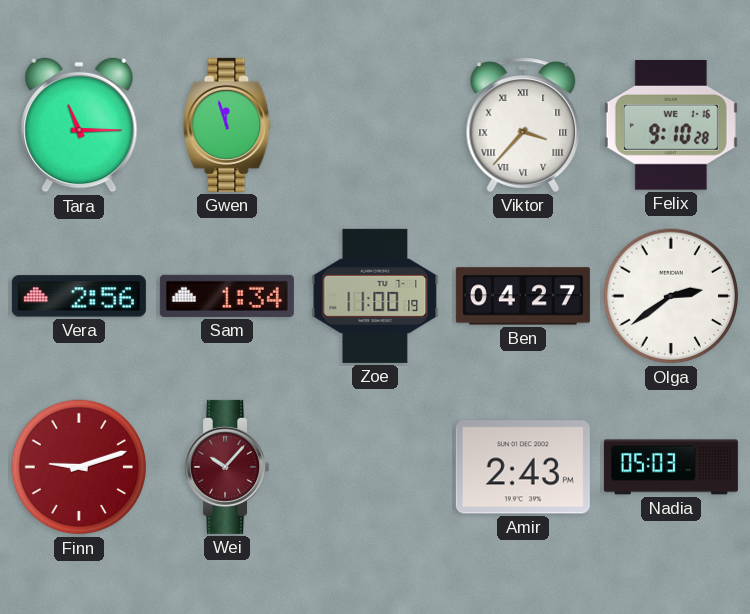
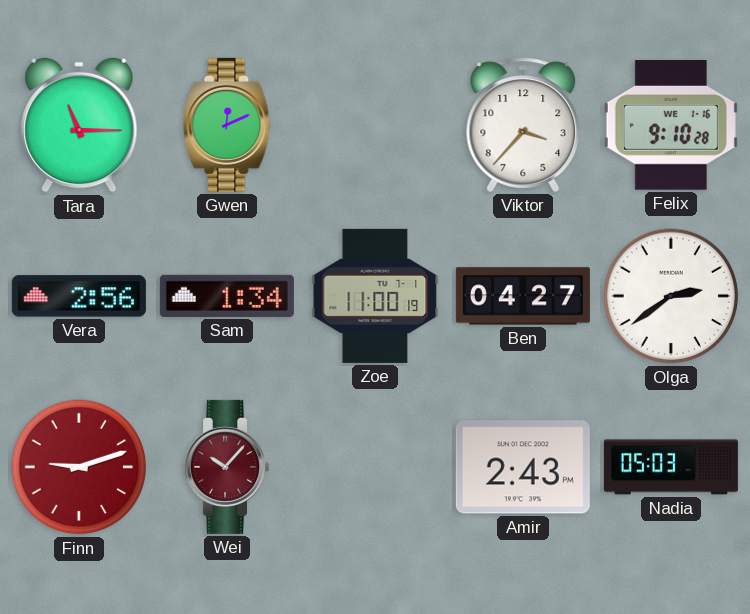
Gwen: 11:57 -> 12:11
Viktor numerals: Roman -> Arabic
